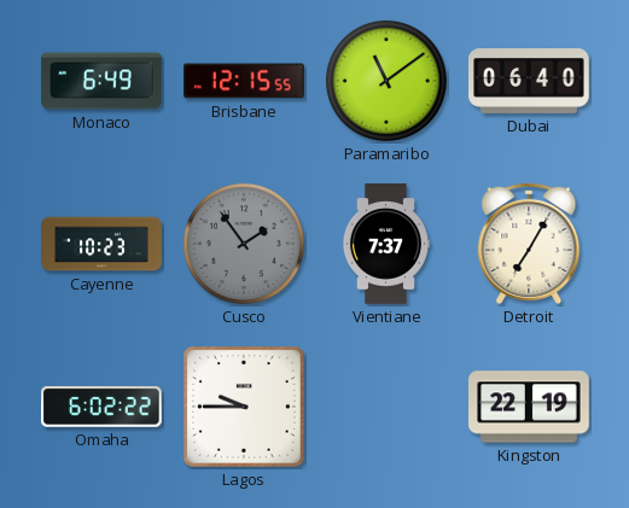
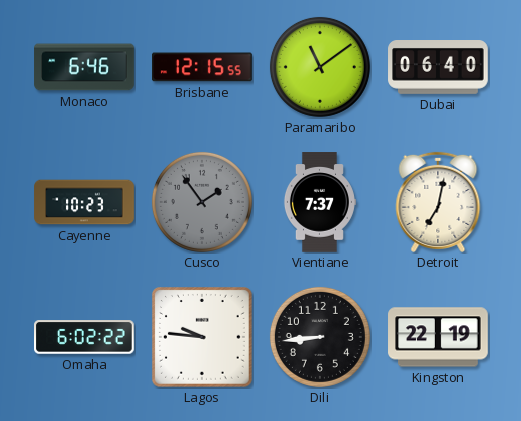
Monaco: 6:49 -> 6:46
Detroit: 7:05 -> 7:02
Lagos: 9:45 -> 9:46
Dili: none -> 8:44
